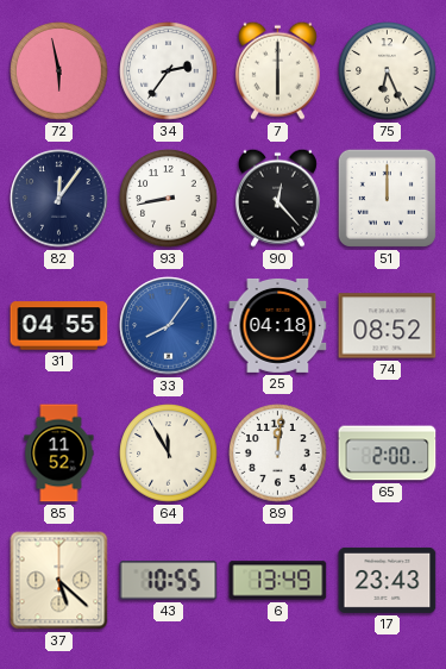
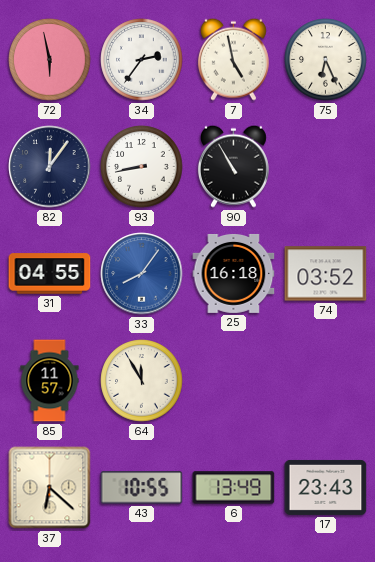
7: 6:00 -> 4:58
90: 12:23 -> 10:55
51: 12:00 -> none
25: 04:18 -> 16:18
74: 08:52 -> 03:52
85: 11:52 -> 11:57
89: 12:01 -> none
65: 2:00 -> none
37: 5:22 -> 6:22
